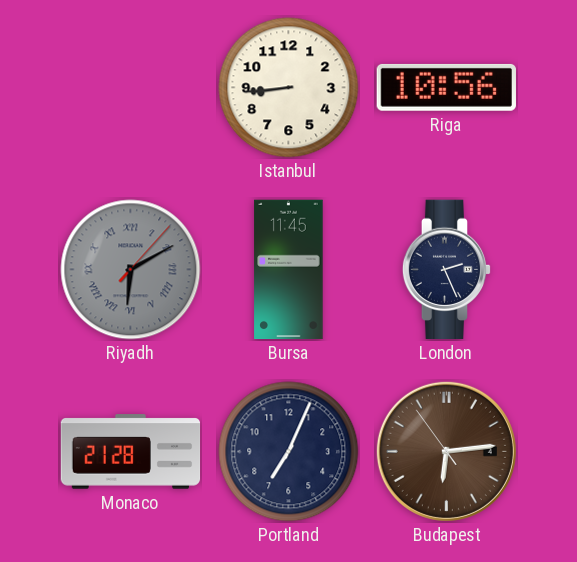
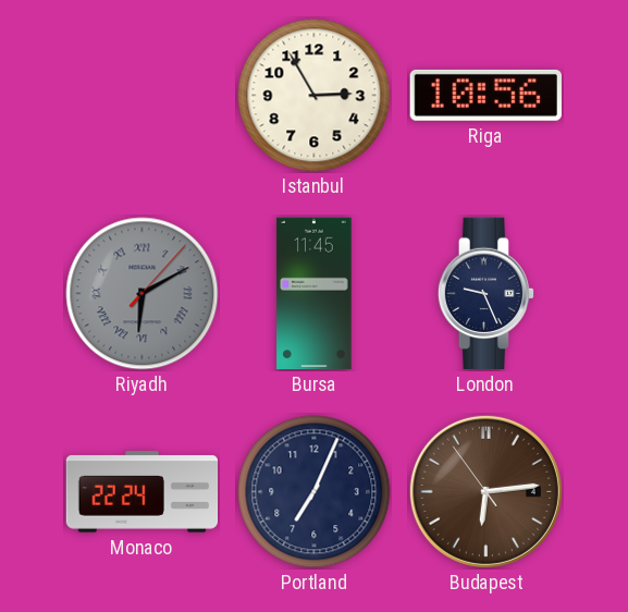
Istanbul: 8:44 -> 2:55
London: 2:26 -> 9:26
Monaco: 21:28 -> 22:24
